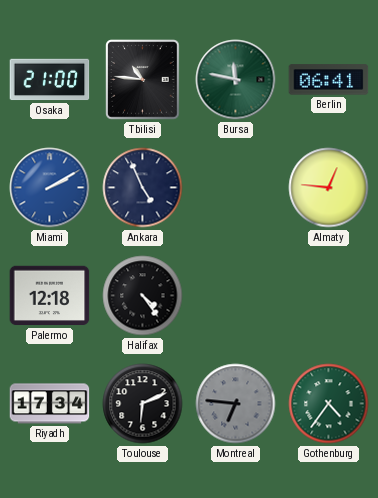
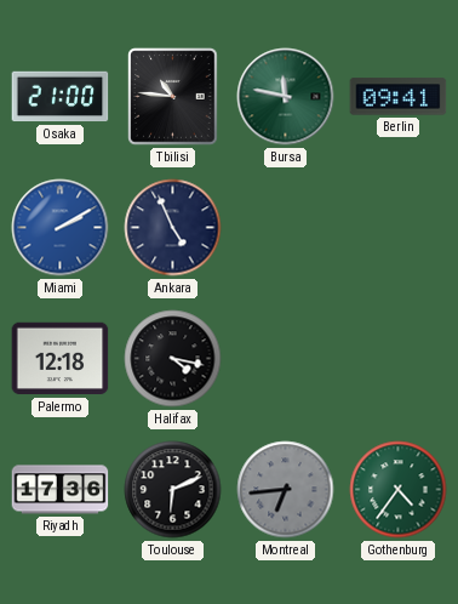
Berlin: 06:41 -> 09:41
Almaty: 12:46 -> none
Halifax: 4:24 -> 4:17
Riyadh: 17:34 -> 17:36
Montreal: 6:46 -> 6:44
